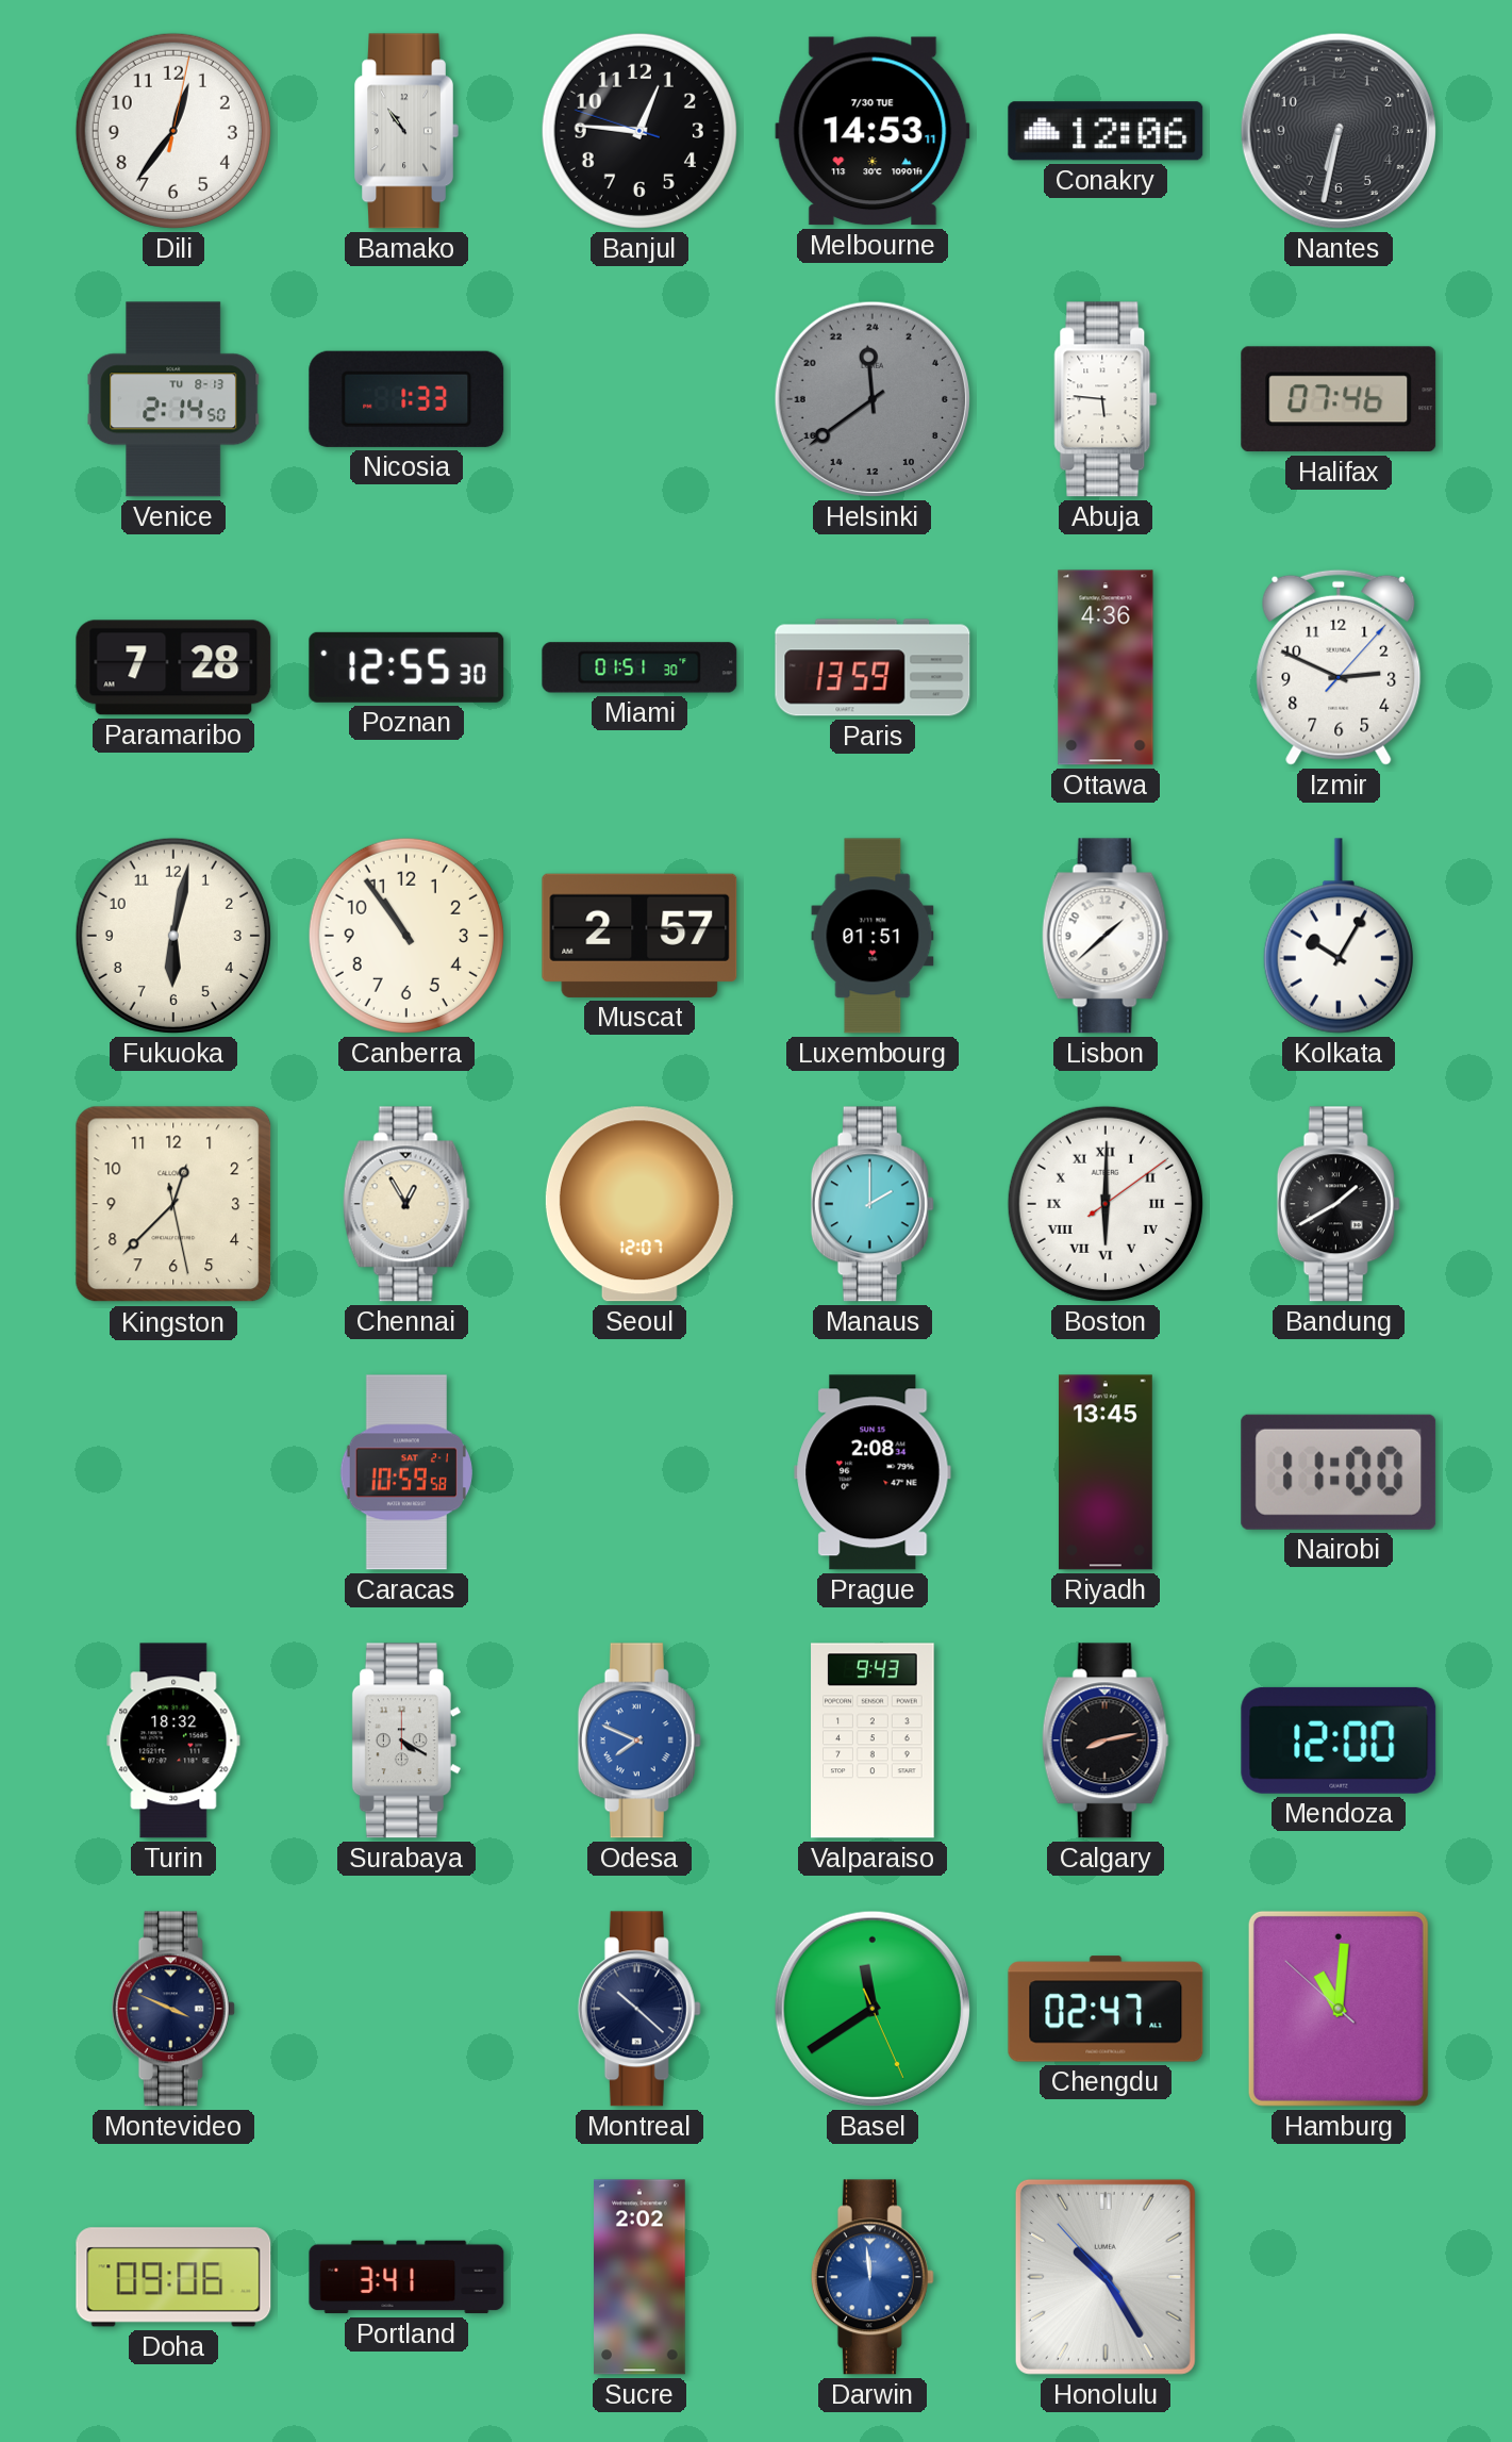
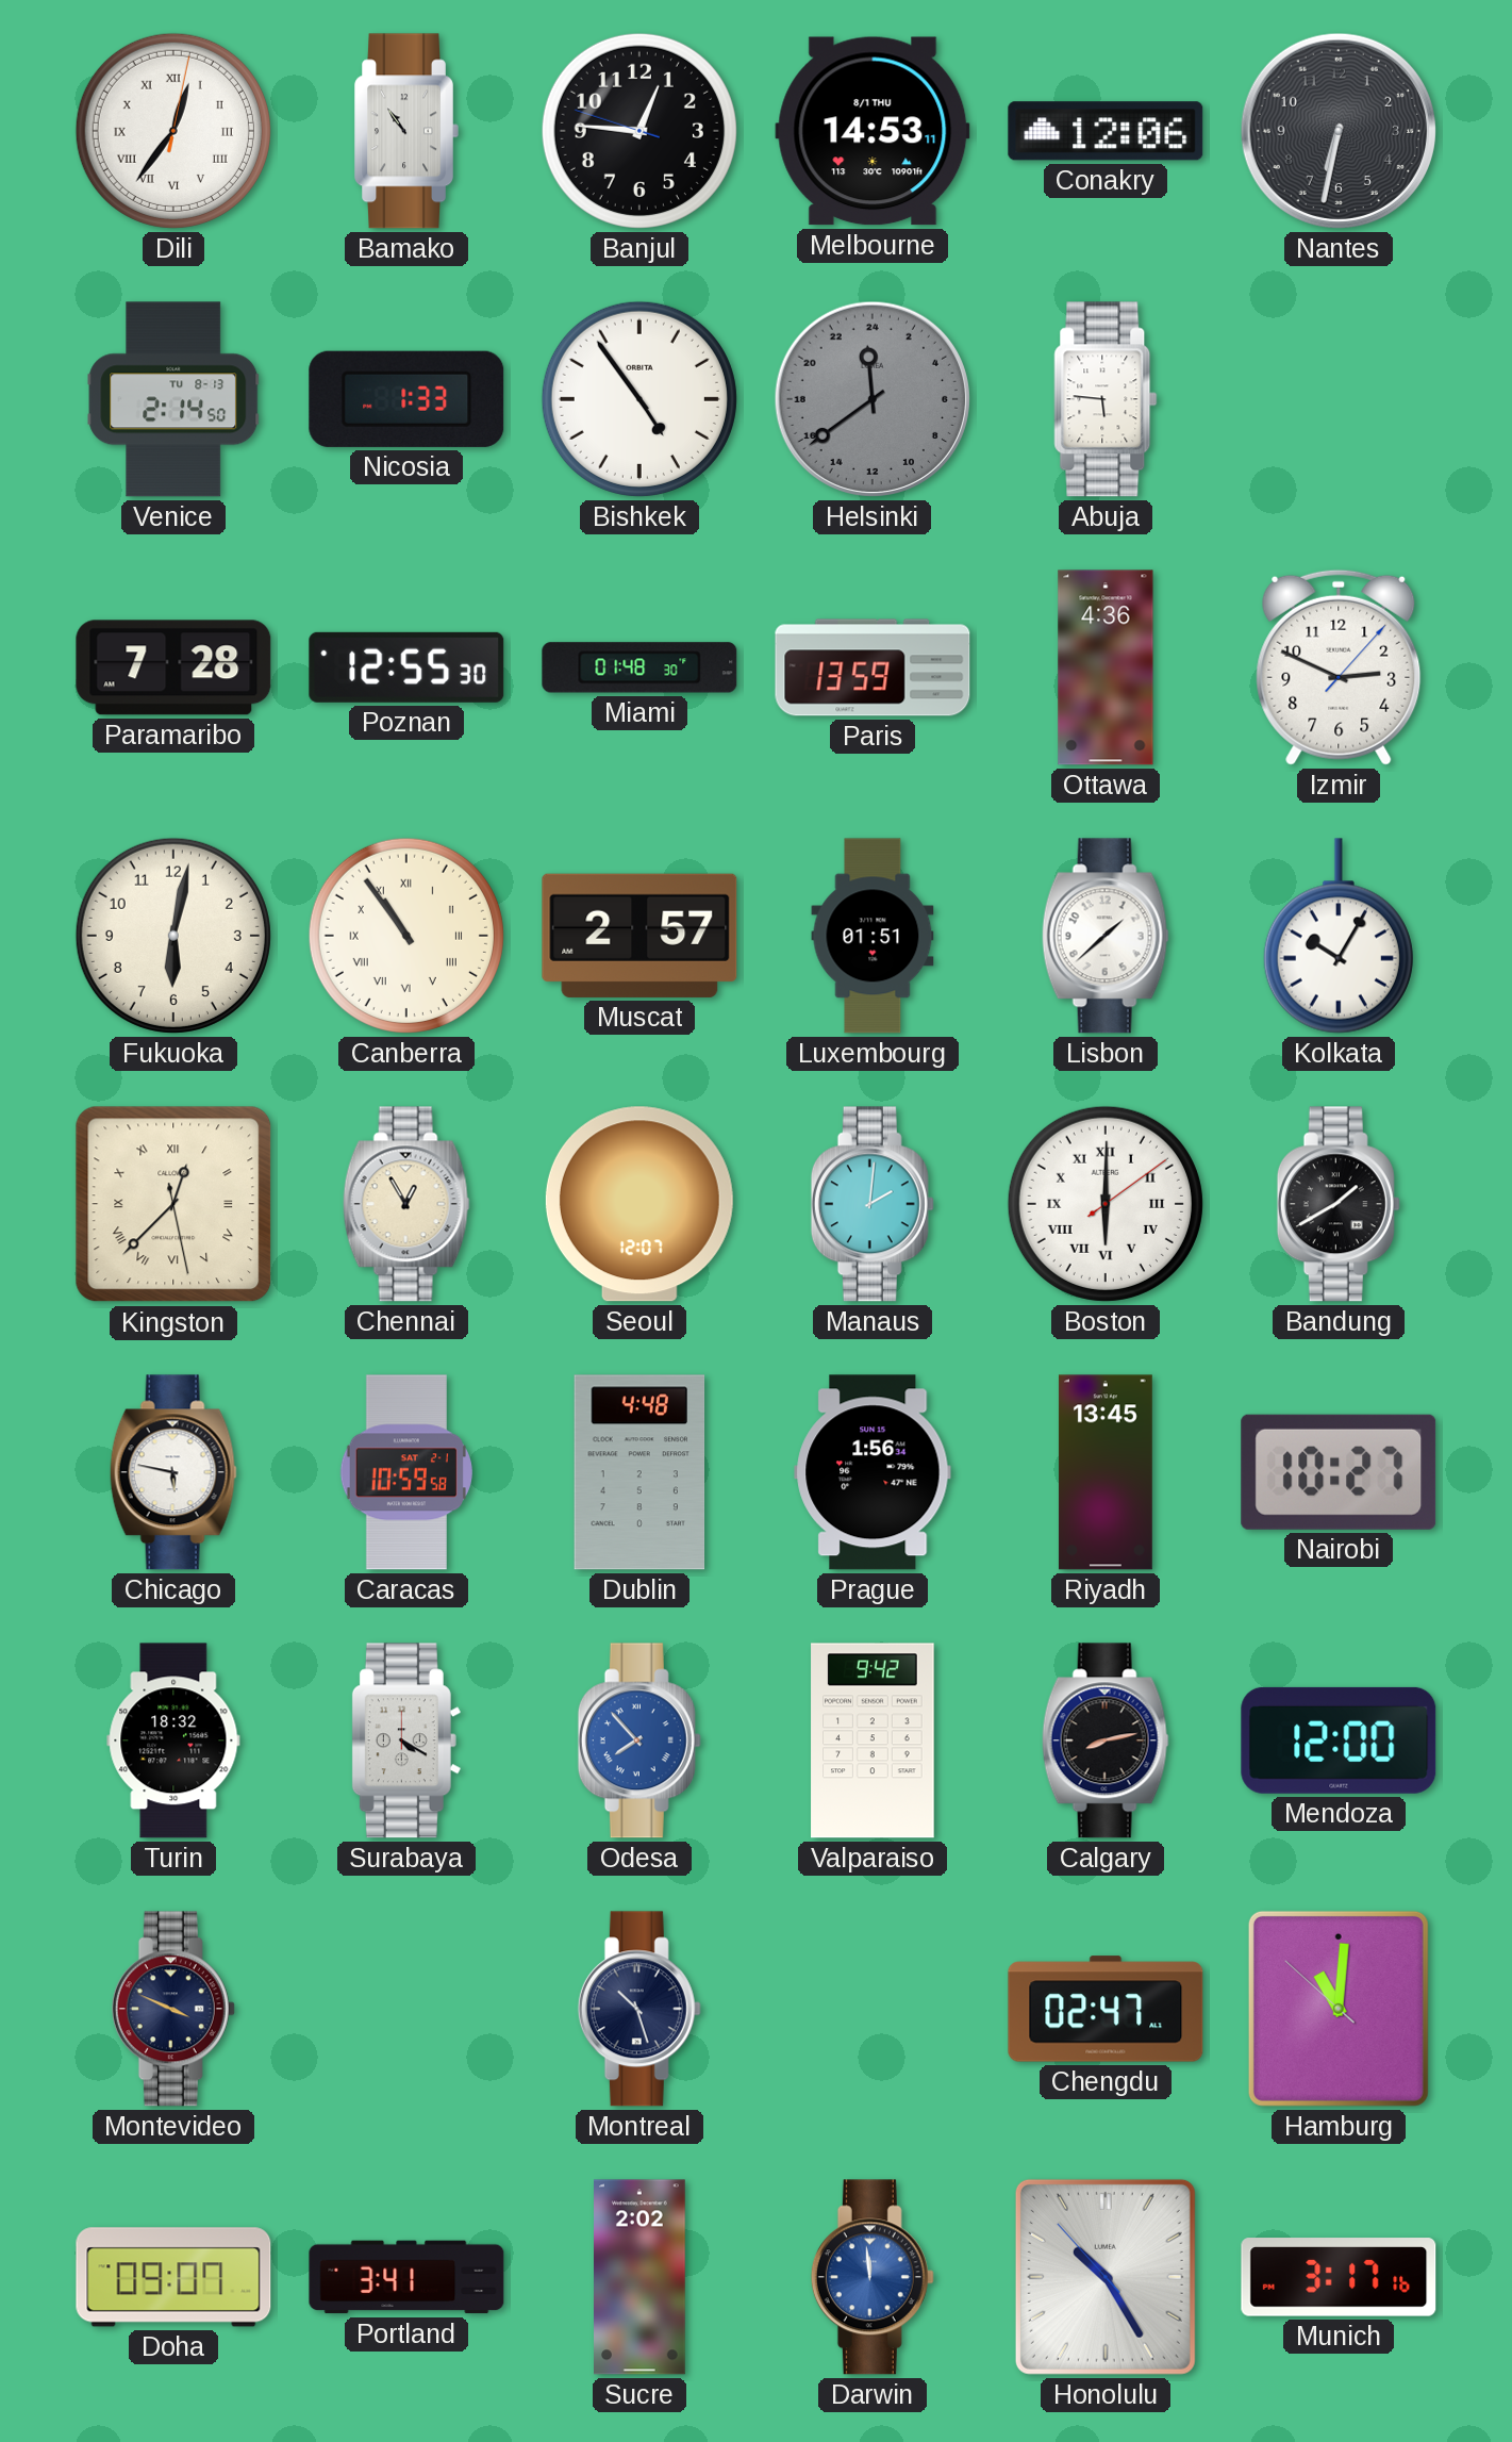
Dili numerals: Arabic -> Roman
Melbourne date: 7/30 TUE -> 8/1 THU
Bishkek: none -> 4:54
Halifax: 07:46 -> none
Miami: 01:51 -> 01:48
Canberra numerals: Arabic -> Roman
Kingston numerals: Arabic -> Roman
Manaus: 2:00 -> 2:01
Chicago: none -> 5:47
Dublin: none -> 4:48
Prague: 2:08 -> 1:56
Nairobi: 11:00 -> 10:27
Odesa: 7:49 -> 7:53
Valparaiso: 9:43 -> 9:42
Montreal: 10:22 -> 10:27
Basel: 11:39 -> none
Doha: 09:06 -> 09:07
Munich: none -> 3:17
